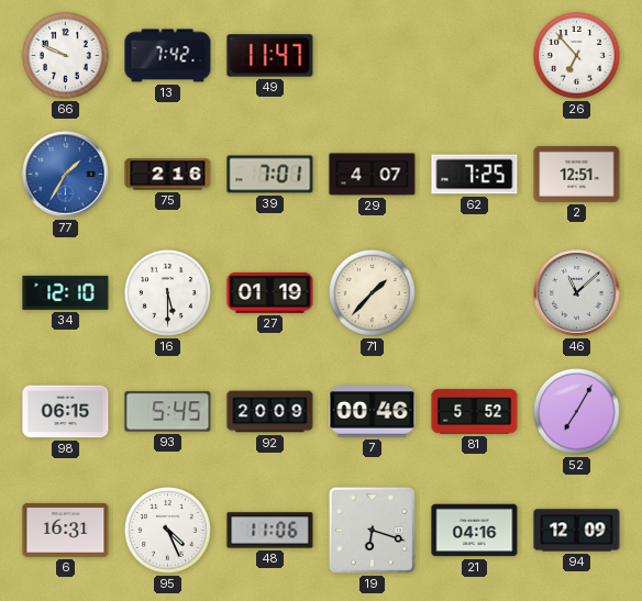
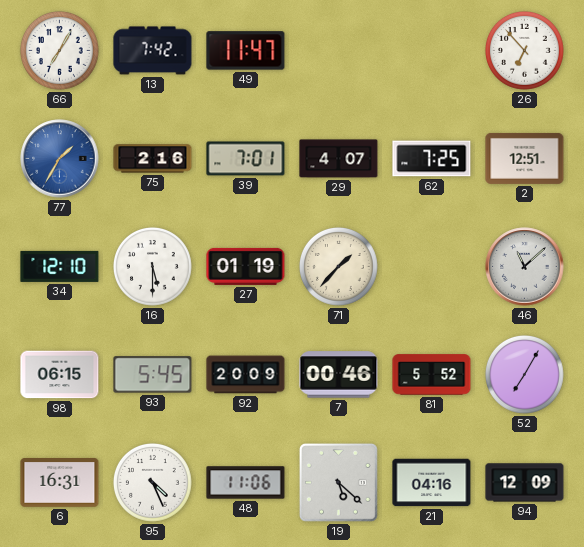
66: 9:49 -> 7:05
19: 6:18 -> 5:22
